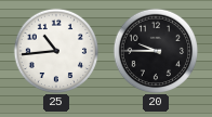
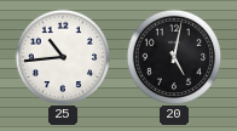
20: 9:45 -> 5:02
